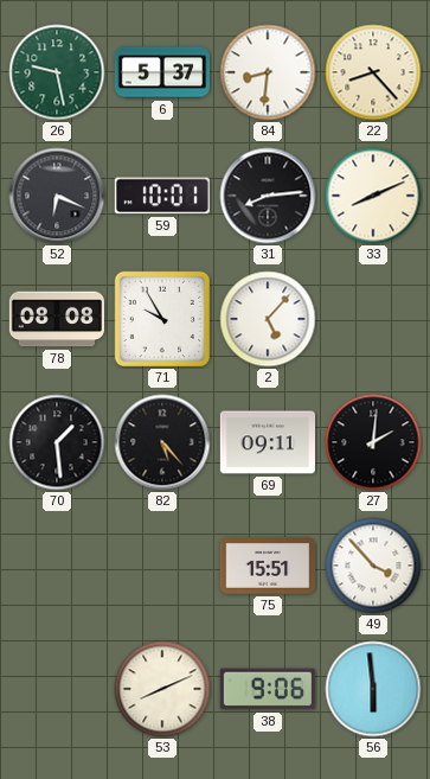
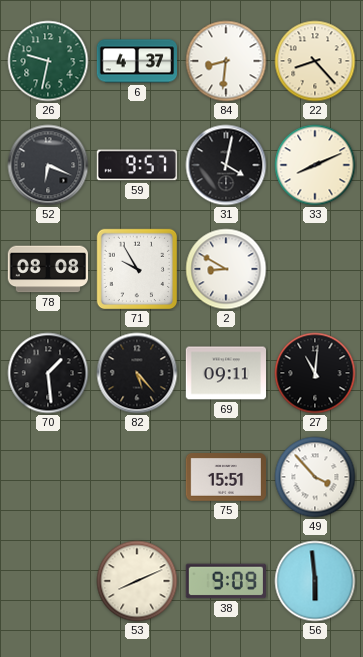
26: 9:28 -> 9:32
6: 5:37 -> 4:37
59: 10:01 -> 9:57
31: 8:14 -> 4:02
2: 5:07 -> 8:50
27: 2:01 -> 11:01
38: 9:06 -> 9:09
